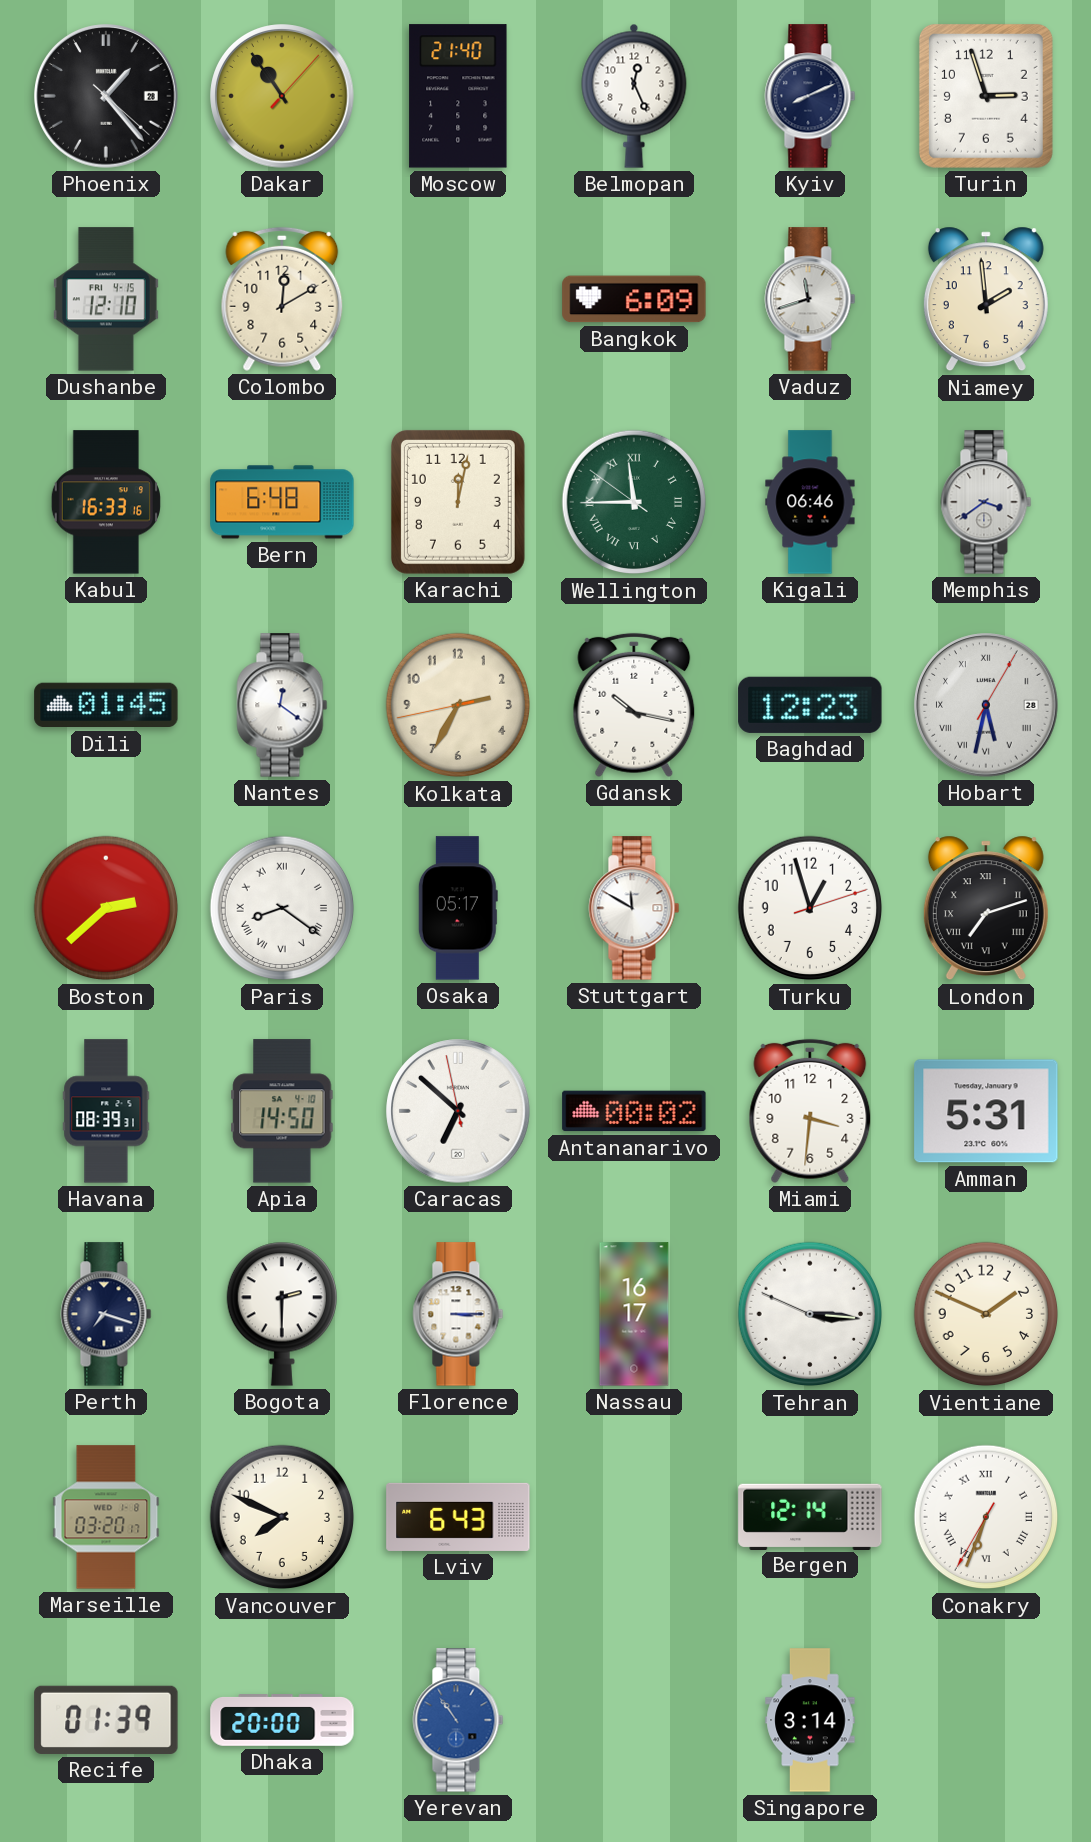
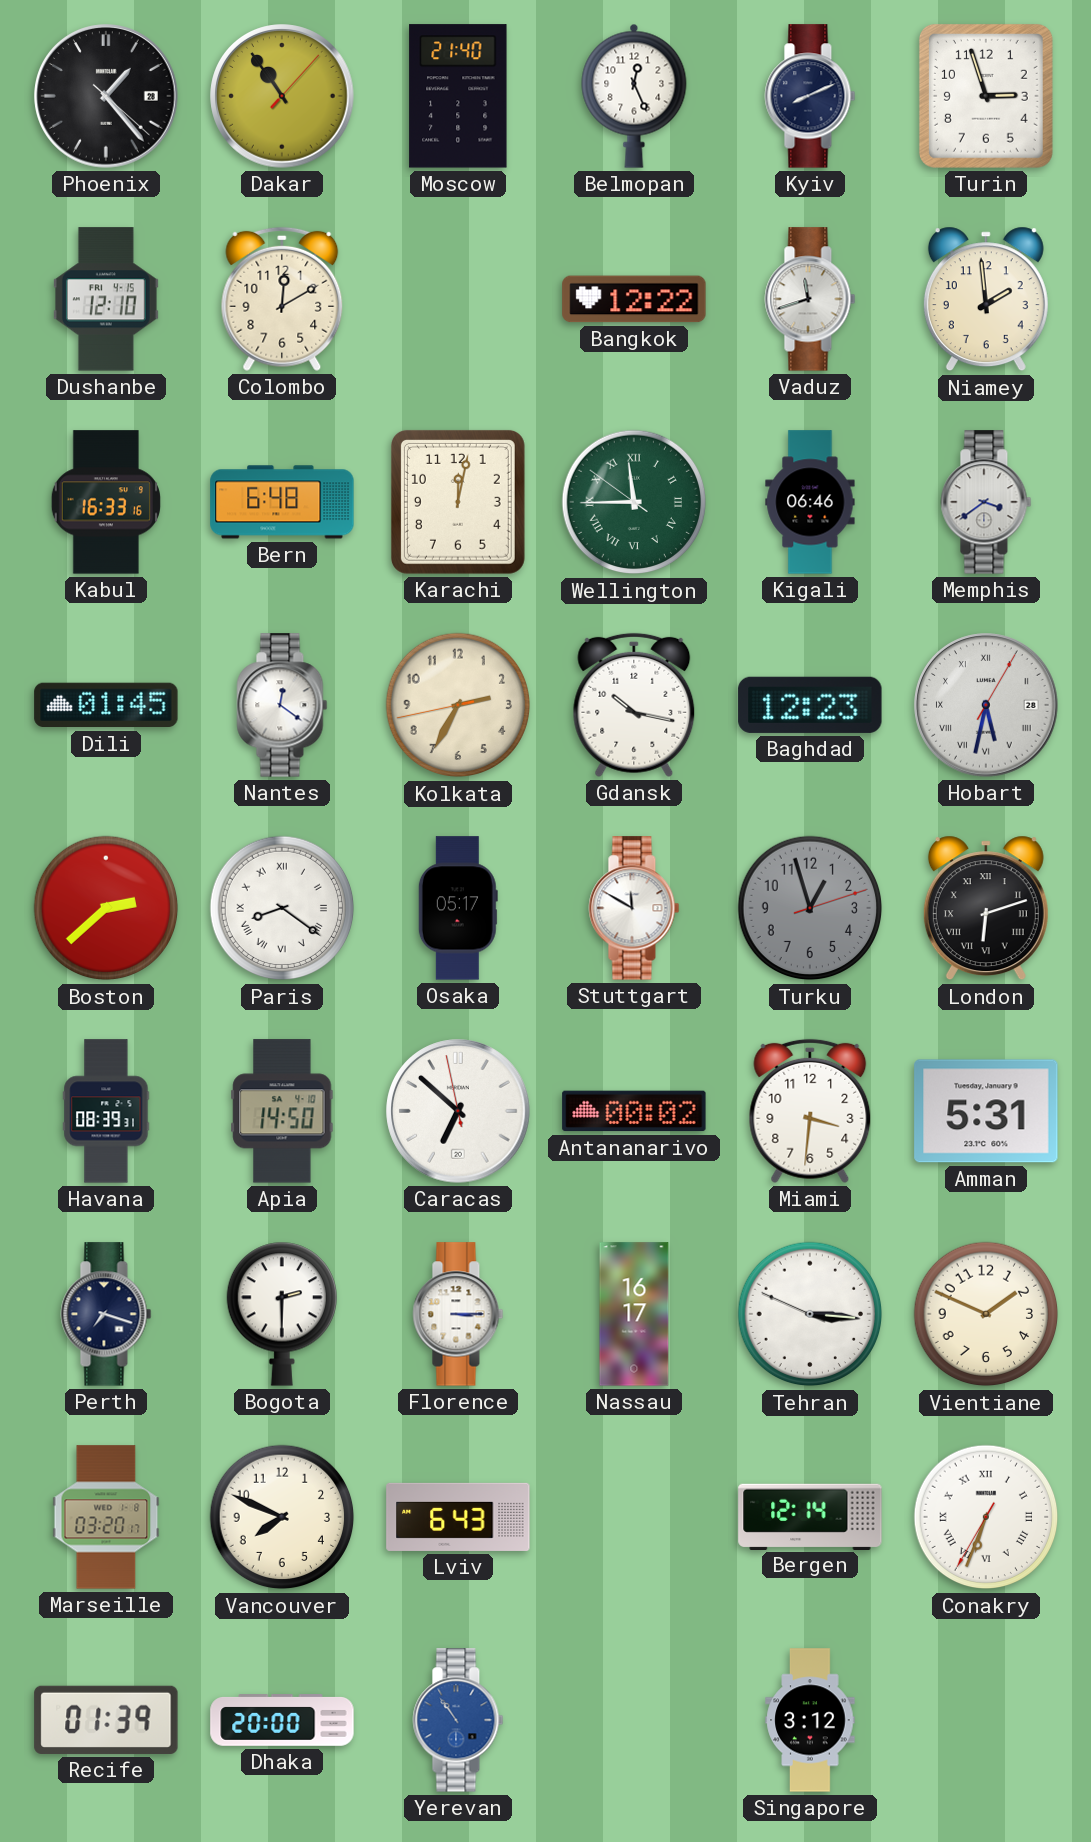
Bangkok: 6:09 -> 12:22
Turku dial: white -> grey
London: 7:12 -> 6:12
Singapore: 3:14 -> 3:12
